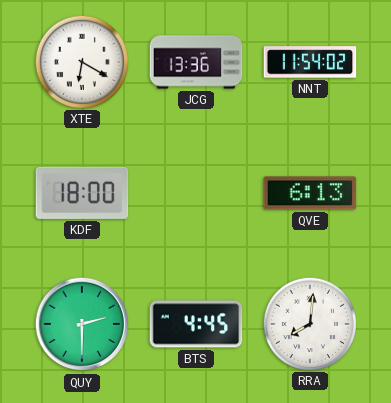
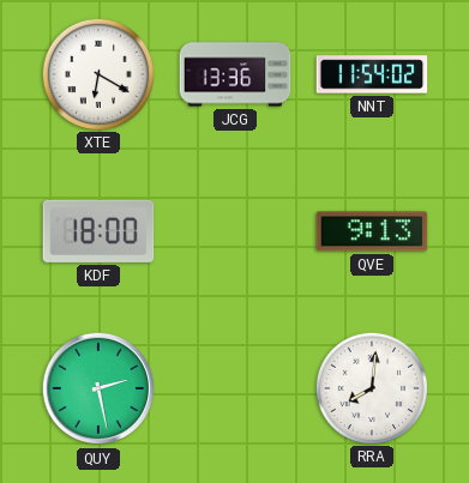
QVE: 6:13 -> 9:13
QUY: 2:30 -> 2:28
BTS: 4:45 -> none
